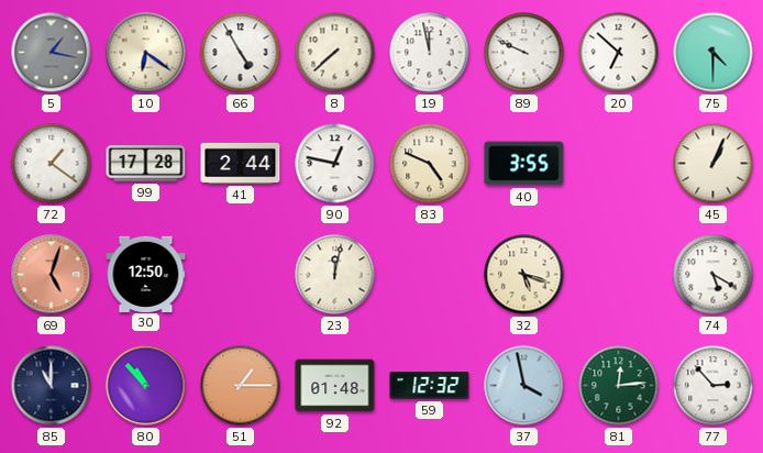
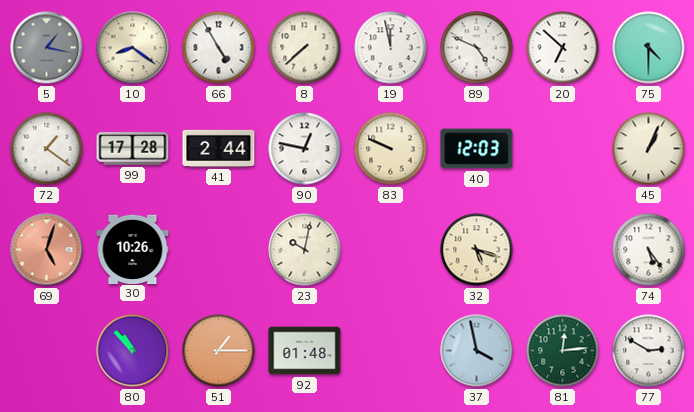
10: 6:21 -> 8:21
89: 9:49 -> 4:49
83: 4:49 -> 9:49
40: 3:55 -> 12:03
30: 12:50 -> 10:26
23: 12:02 -> 10:02
74: 5:20 -> 5:24
85: 11:00 -> none
59: 12:32 -> none
77: 2:53 -> 2:50
